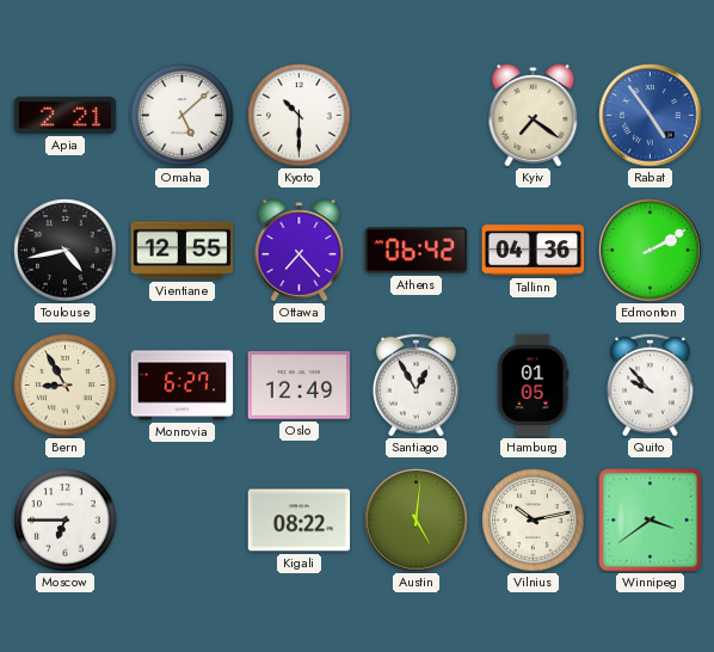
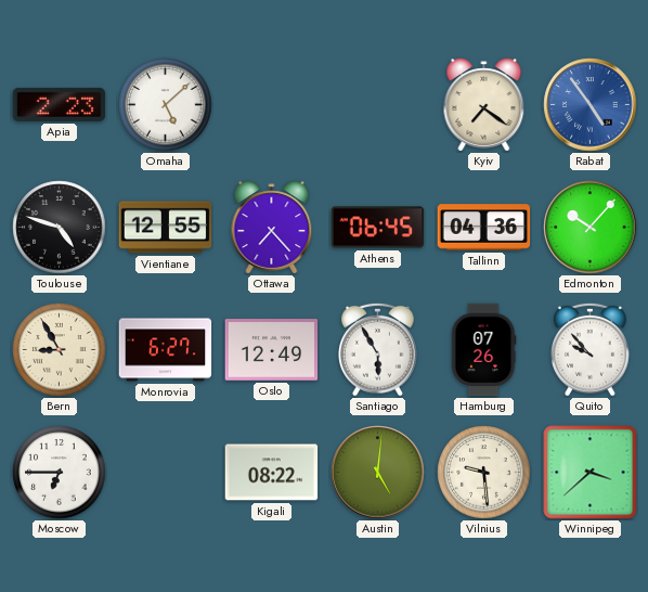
Apia: 2:21 -> 2:23
Kyoto: 10:30 -> none
Toulouse: 4:43 -> 4:48
Athens: 06:42 -> 06:45
Edmonton: 2:10 -> 10:07
Santiago: 12:55 -> 5:55
Hamburg: 01:05 -> 07:26
Vilnius: 10:13 -> 9:29
Winnipeg: 3:39 -> 3:38
